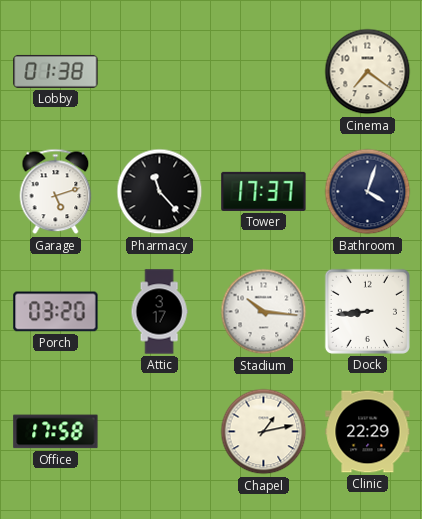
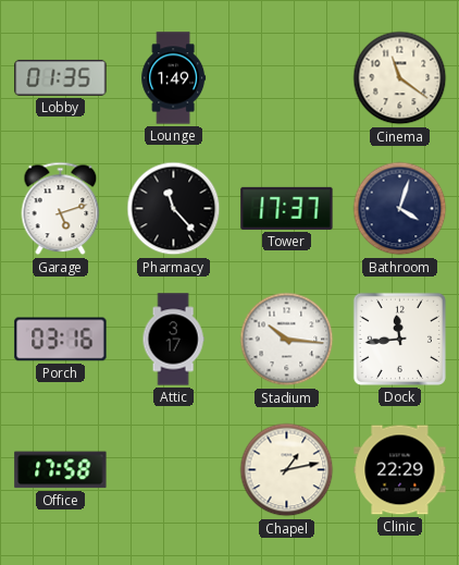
Lobby: 01:38 -> 01:35
Lounge: none -> 1:49
Cinema: 7:21 -> 11:21
Porch: 03:20 -> 03:16
Dock: 8:44 -> 11:44
